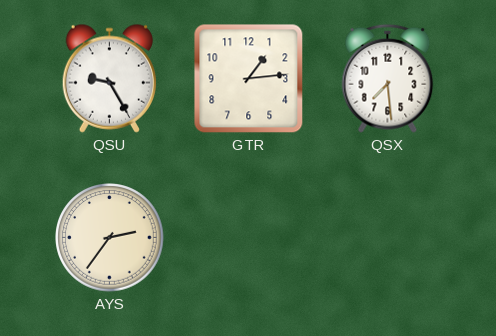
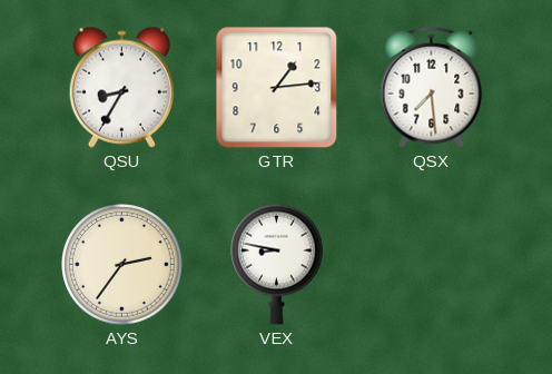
QSU: 9:25 -> 8:35
VEX: none -> 8:47
